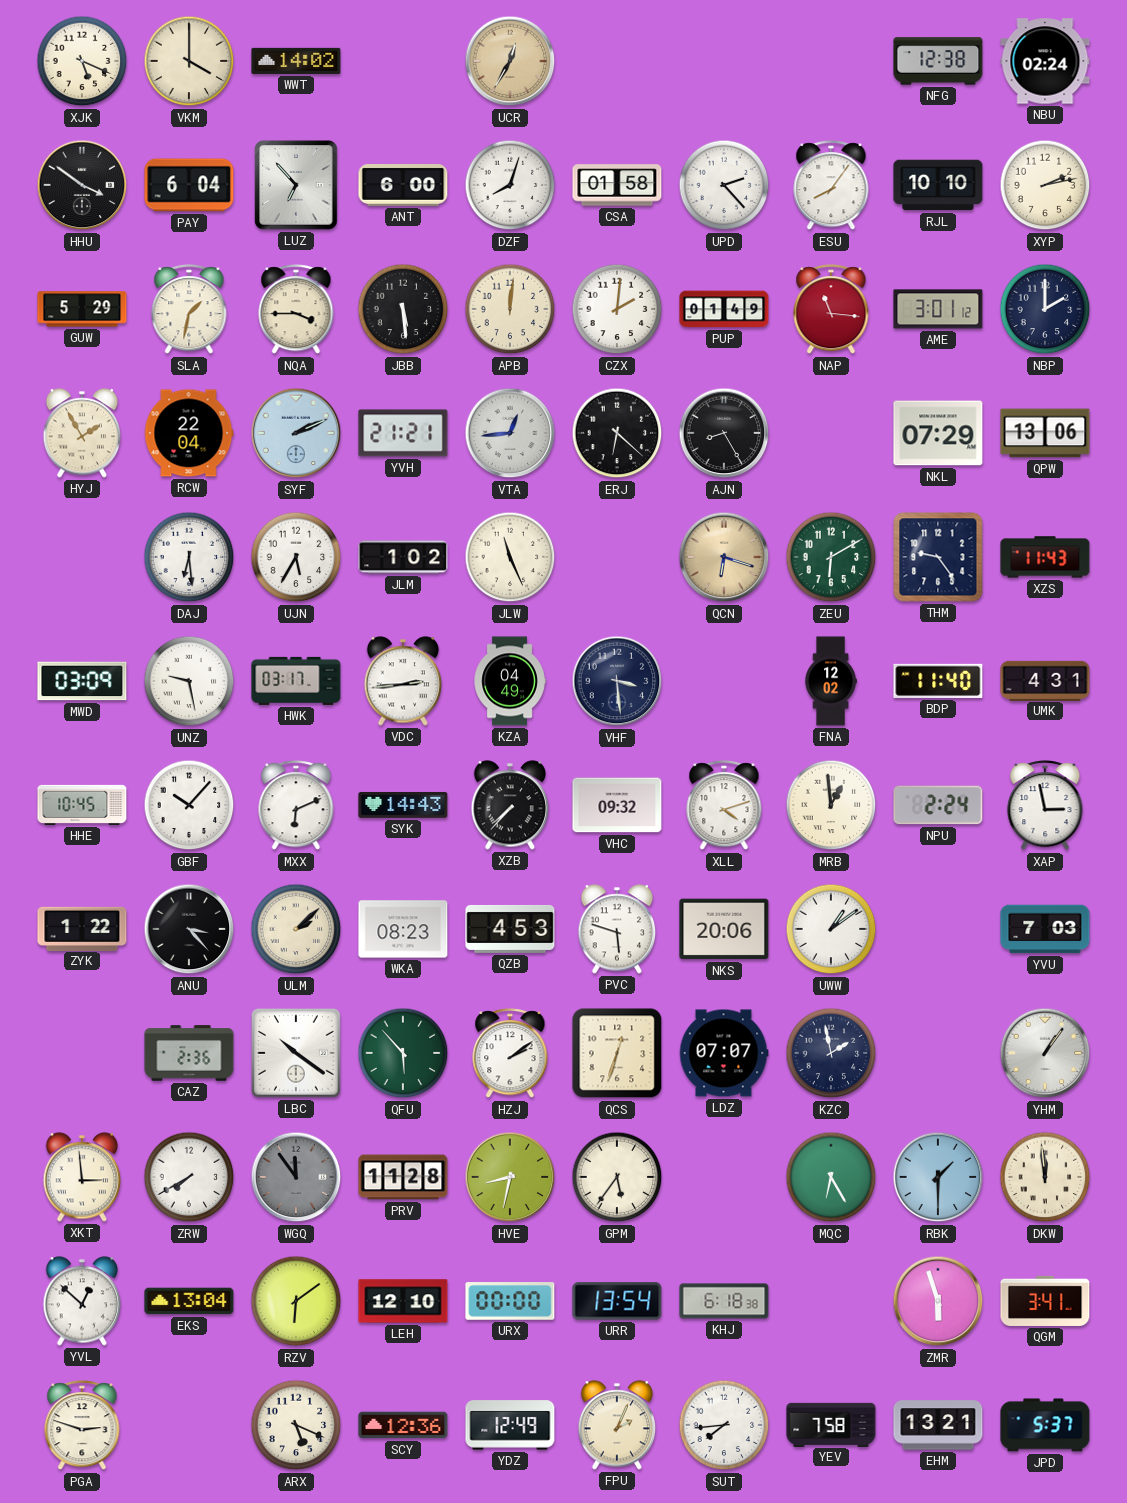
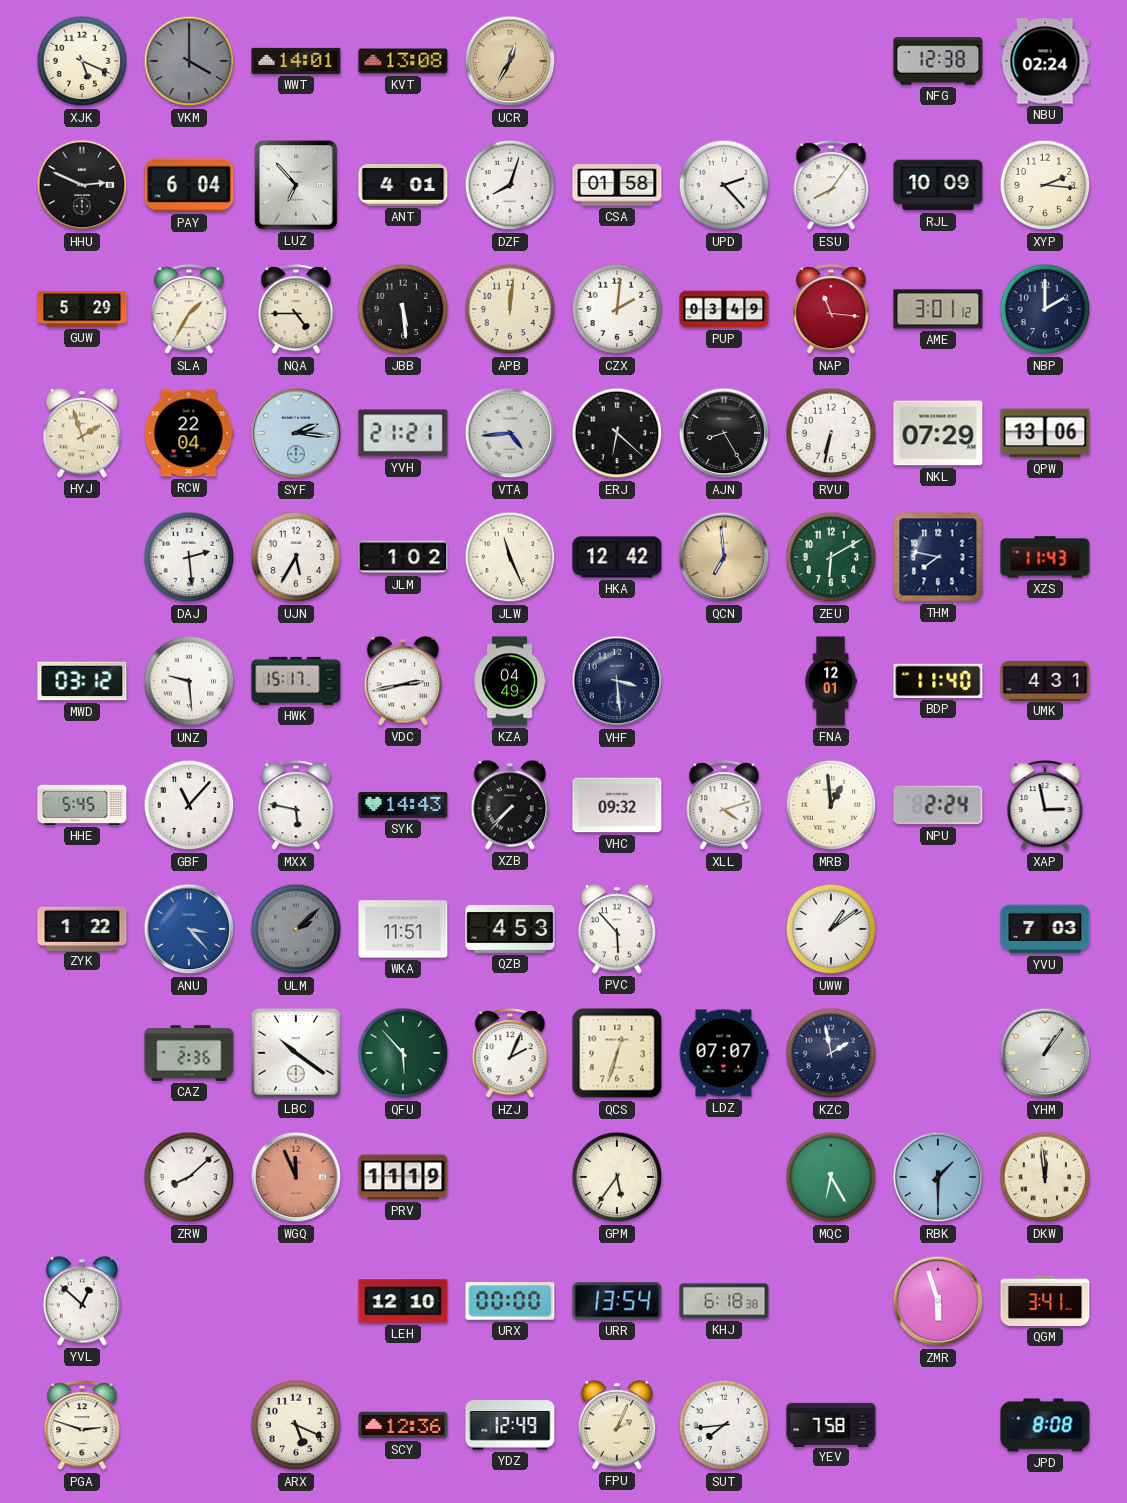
VKM dial: cream -> grey
WWT: 14:02 -> 14:01
KVT: none -> 13:08
HHU: 3:51 -> 2:49
ANT: 6:00 -> 4:01
RJL: 10:10 -> 10:09
XYP: 2:13 -> 2:16
SLA: 1:32 -> 1:35
NQA: 3:45 -> 4:45
PUP: 01:49 -> 03:49
HYJ: 1:55 -> 1:57
SYF: 2:11 -> 2:16
VTA: 12:44 -> 4:44
RVU: none -> 6:32
DAJ: 6:29 -> 2:29
HKA: none -> 12:42
QCN: 6:18 -> 6:59
THM: 9:24 -> 7:47
MWD: 03:09 -> 03:12
UNZ: 9:28 -> 9:29
HWK: 03:17 -> 15:17
VDC: 2:44 -> 2:43
FNA: 12:02 -> 12:01
HHE: 10:45 -> 5:45
GBF: 10:07 -> 11:07
MXX: 6:11 -> 5:47
ANU dial: black -> blue
ULM dial: cream -> grey
WKA: 08:23 -> 11:51
PVC: 5:48 -> 5:53
NKS: 20:06 -> none
HZJ: 2:09 -> 2:04
XKT: 2:59 -> none
ZRW: 7:40 -> 8:08
WGQ: 11:54 -> 11:56
WGQ dial: grey -> salmon
PRV: 11:28 -> 11:19
HVE: 8:32 -> none
EKS: 13:04 -> none
RZV: 6:09 -> none
EHM: 13:21 -> none
JPD: 5:37 -> 8:08
